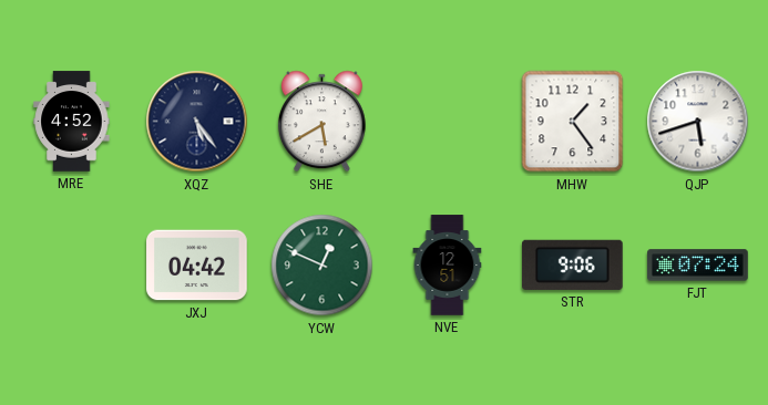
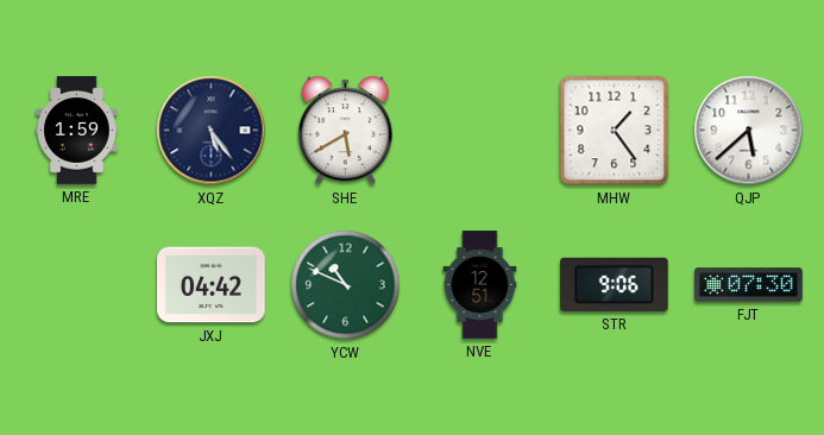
MRE: 4:52 -> 1:59
QJP: 5:42 -> 5:38
YCW: 12:49 -> 10:49
FJT: 07:24 -> 07:30
